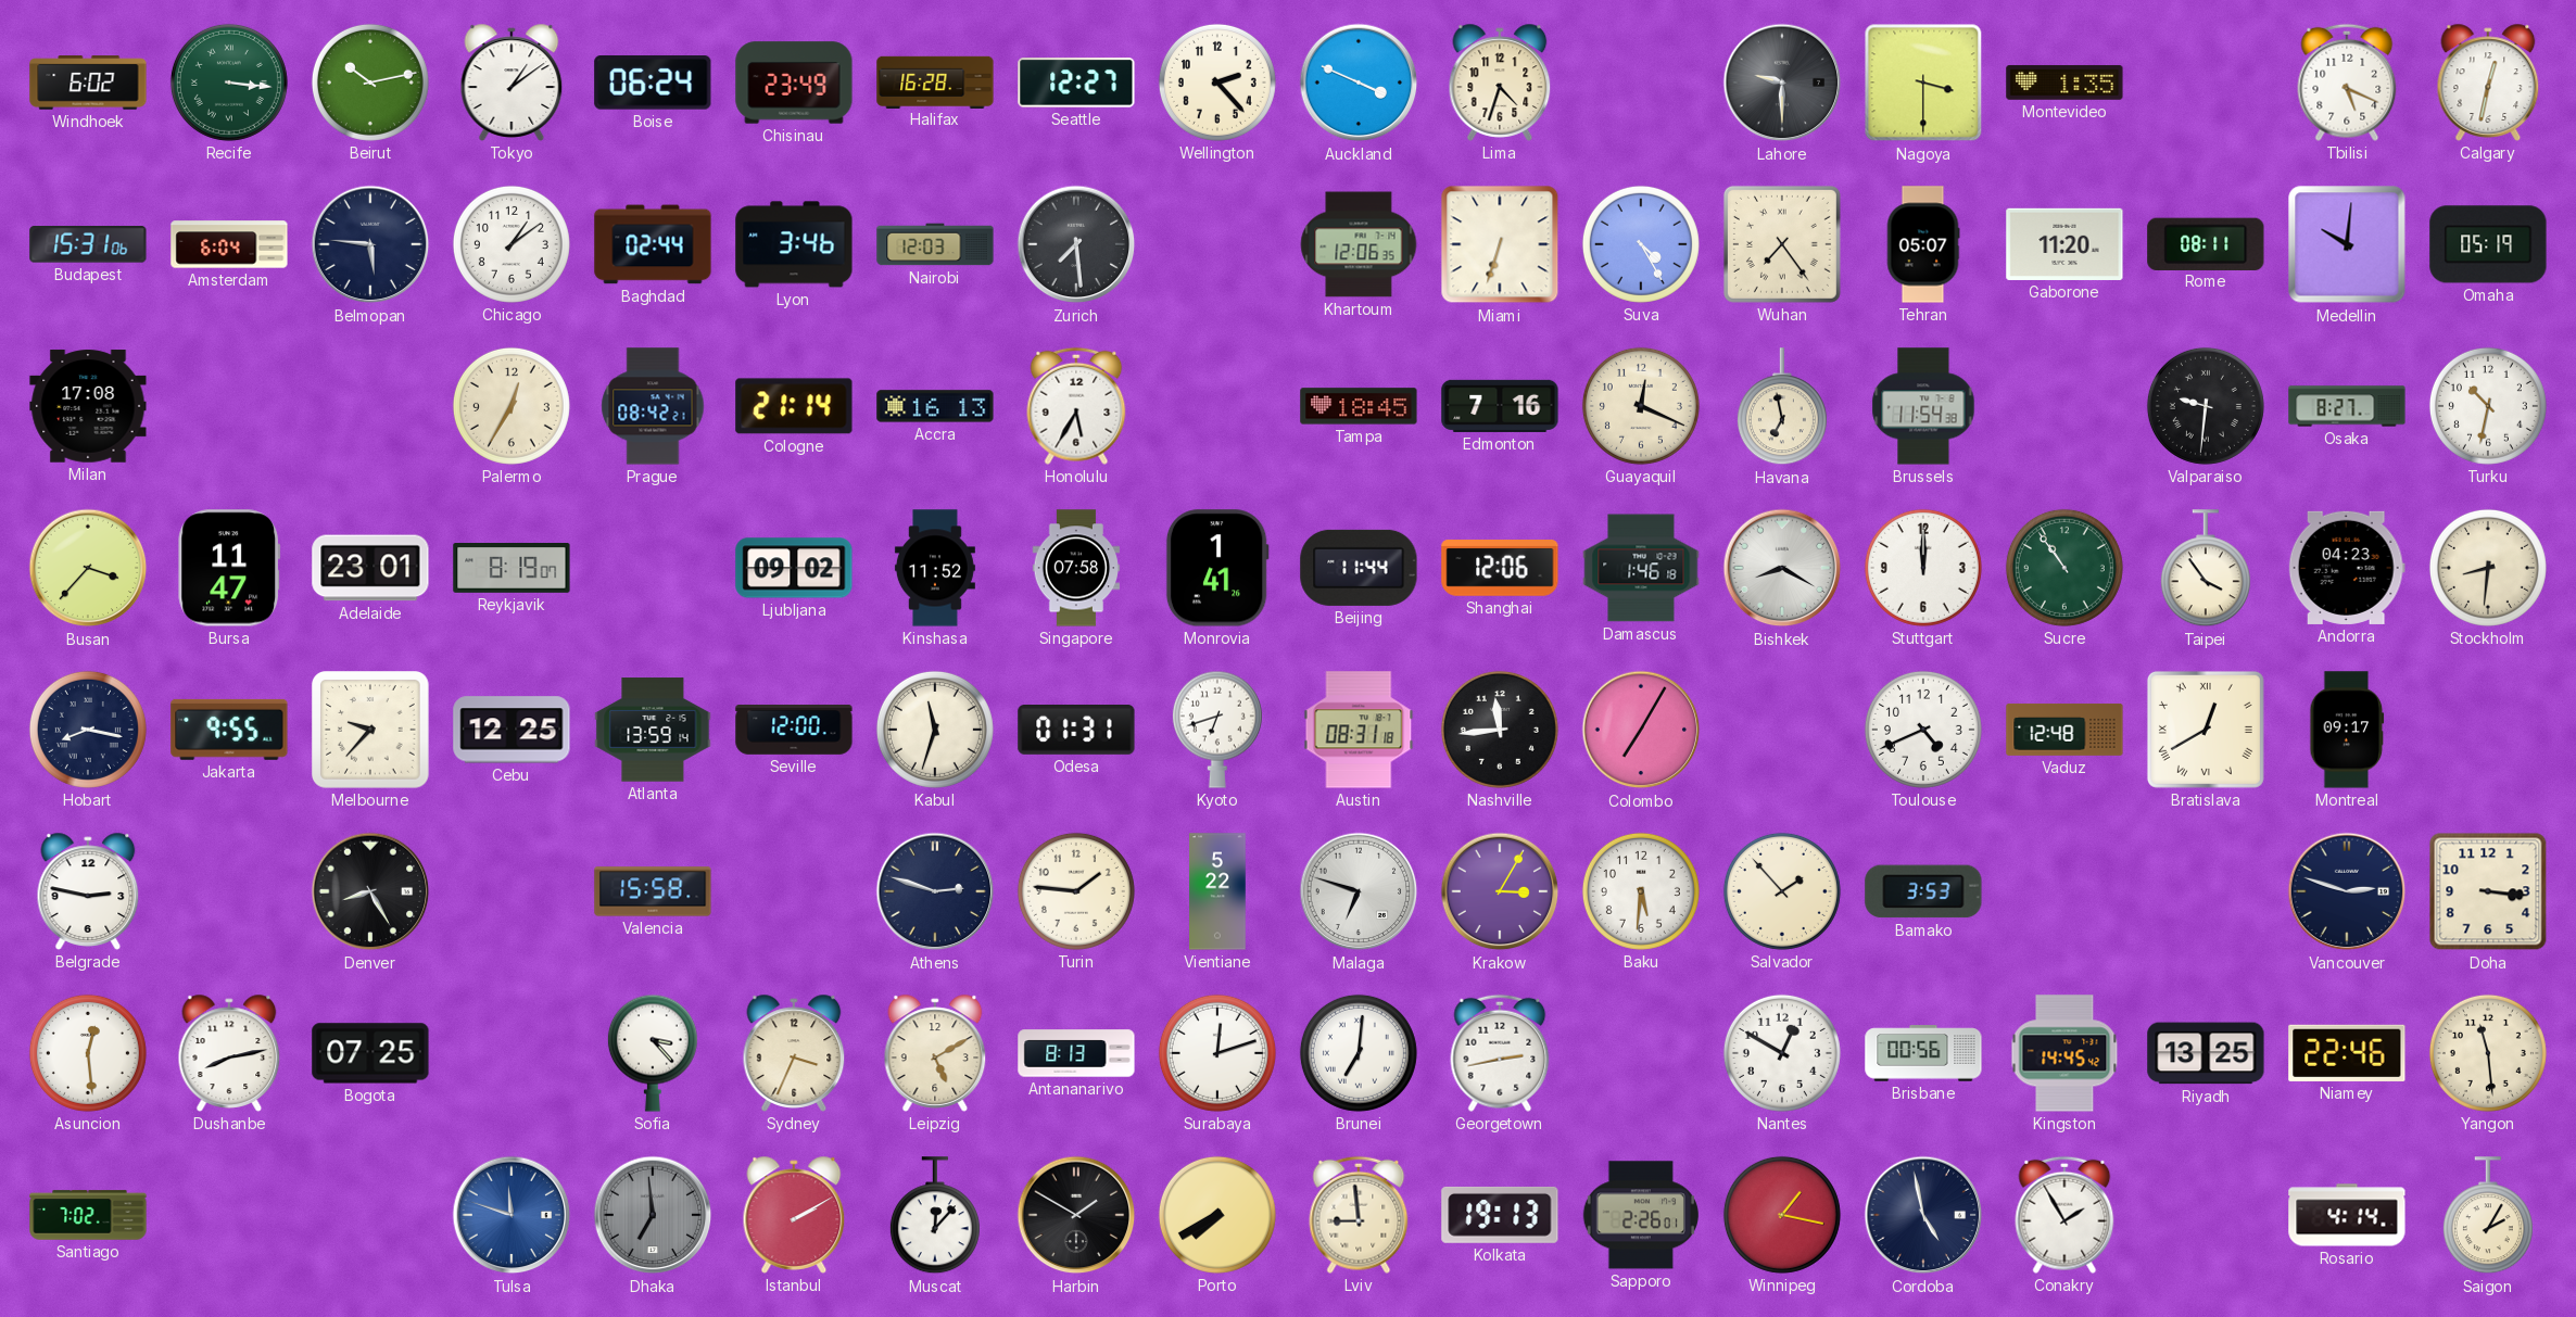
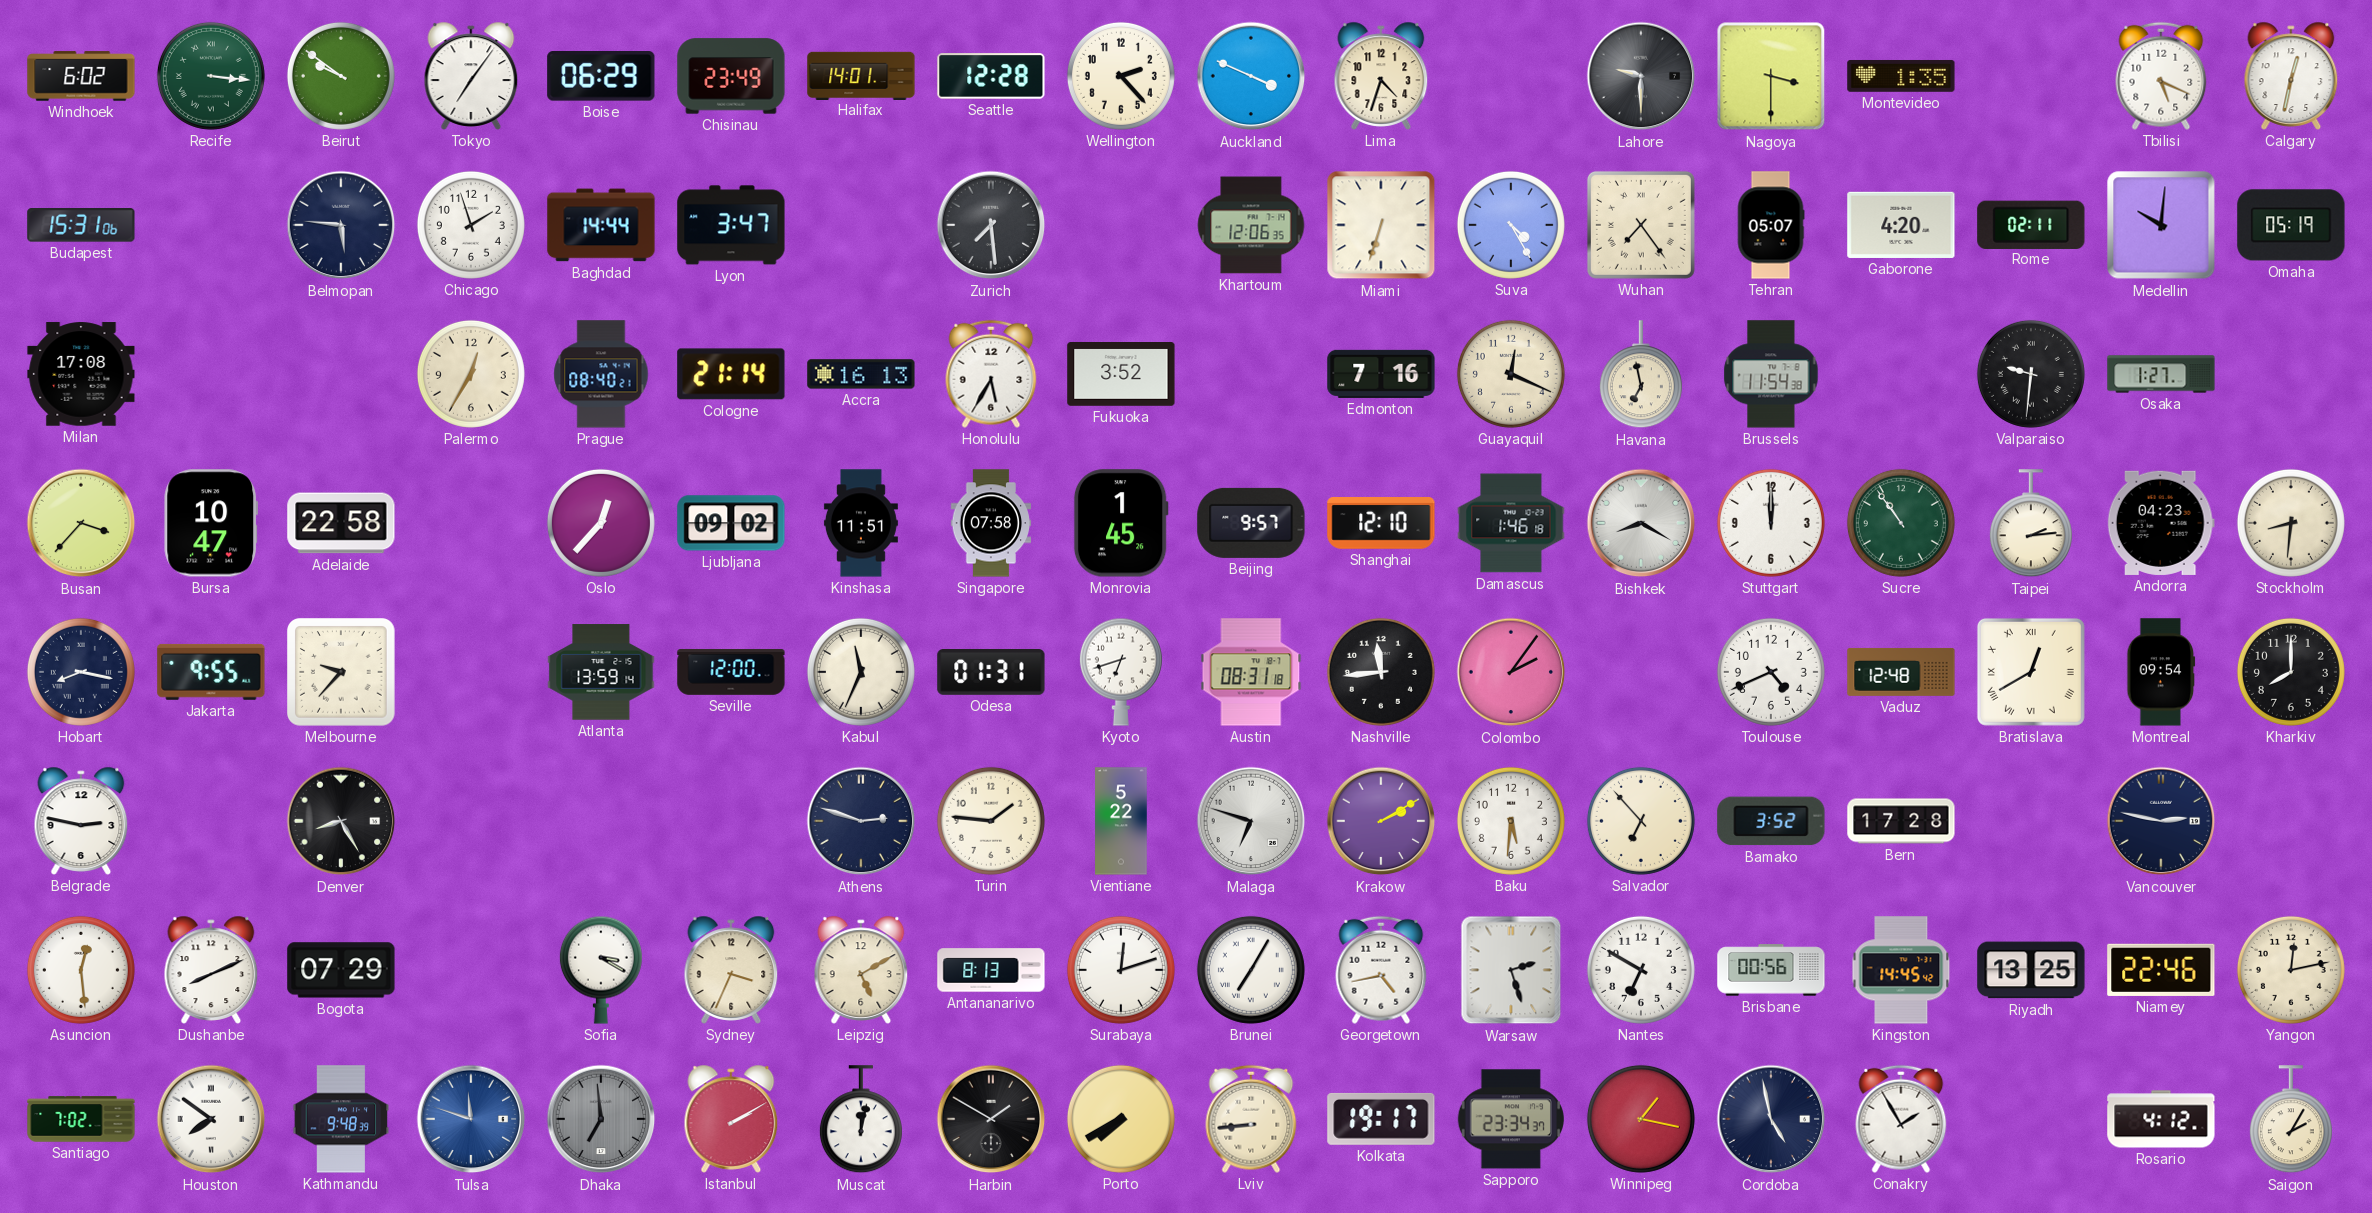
Beirut: 10:13 -> 9:51
Tokyo: 1:09 -> 7:06
Boise: 06:24 -> 06:29
Halifax: 16:28 -> 14:01
Seattle: 12:27 -> 12:28
Amsterdam: 6:04 -> none
Chicago: 1:09 -> 1:57
Baghdad: 02:44 -> 14:44
Lyon: 3:46 -> 3:47
Nairobi: 12:03 -> none
Gaborone: 11:20 -> 4:20
Rome: 08:11 -> 02:11
Prague: 08:42 -> 08:40
Fukuoka: none -> 3:52
Tampa: 18:45 -> none
Osaka: 8:27 -> 1:27
Turku: 10:32 -> none
Bursa: 11:47 -> 10:47
Adelaide: 23:01 -> 22:58
Reykjavik: 8:19 -> none
Oslo: none -> 12:37
Kinshasa: 11:52 -> 11:51
Monrovia: 1:41 -> 1:45
Beijing: 11:44 -> 9:57
Shanghai: 12:06 -> 12:10
Taipei: 3:54 -> 2:14
Cebu: 12:25 -> none
Kabul: 11:33 -> 11:34
Colombo: 7:05 -> 2:06
Montreal: 09:17 -> 09:54
Kharkiv: none -> 8:00
Valencia: 15:58 -> none
Krakow: 3:05 -> 2:10
Salvador: 1:53 -> 6:53
Bamako: 3:53 -> 3:52
Bern: none -> 17:28
Vancouver: 2:48 -> 2:47
Doha: 3:16 -> none
Dushanbe: 8:13 -> 8:11
Bogota: 07:25 -> 07:29
Sofia: 3:23 -> 3:20
Brunei: 7:01 -> 7:05
Georgetown: 2:43 -> 4:43
Warsaw: none -> 2:27
Nantes: 12:50 -> 6:50
Yangon: 11:29 -> 12:13
Houston: none -> 7:51
Kathmandu: none -> 9:48
Muscat: 12:07 -> 12:02
Lviv: 8:59 -> 8:44
Kolkata: 19:13 -> 19:17
Sapporo: 2:26 -> 23:34
Rosario: 4:14 -> 4:12
